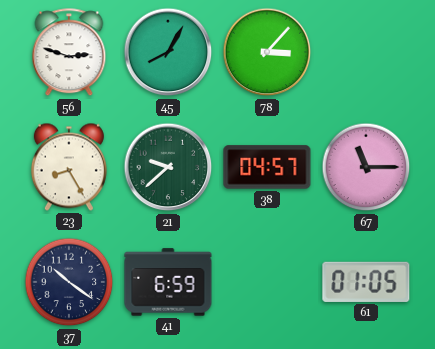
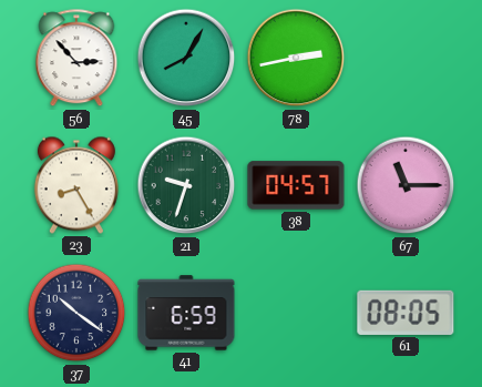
56: 2:48 -> 2:53
78: 3:07 -> 2:43
21: 9:38 -> 9:33
61: 01:05 -> 08:05
